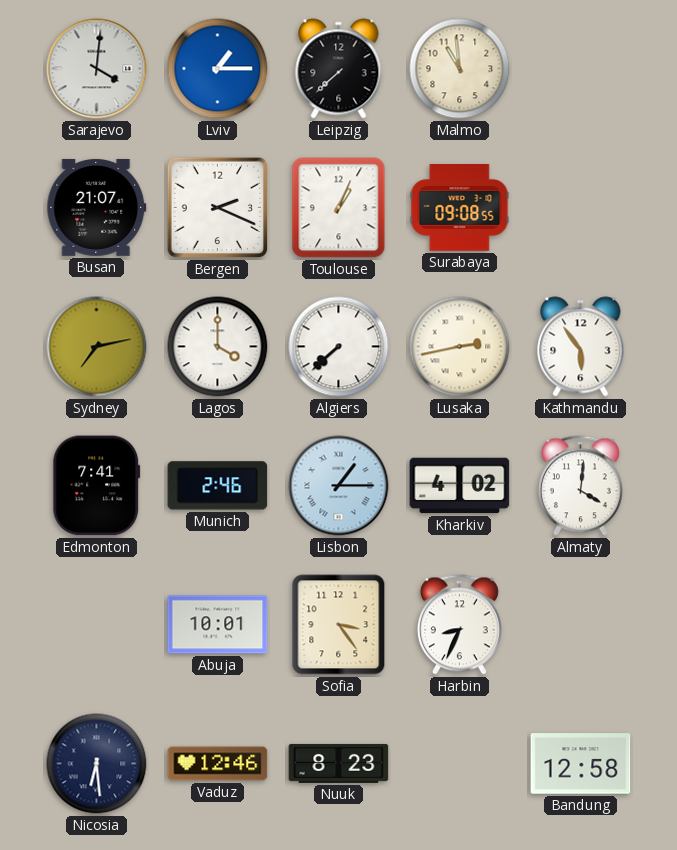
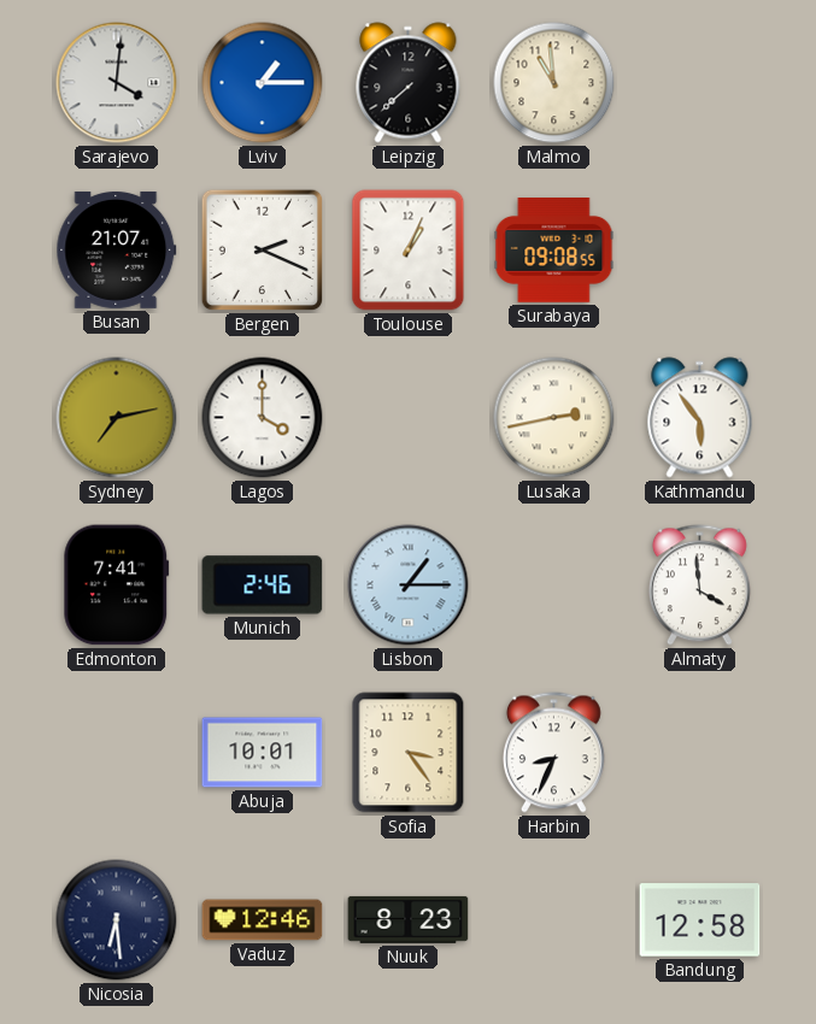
Algiers: 7:38 -> none
Kharkiv: 4:02 -> none
Almaty: 4:01 -> 3:59
